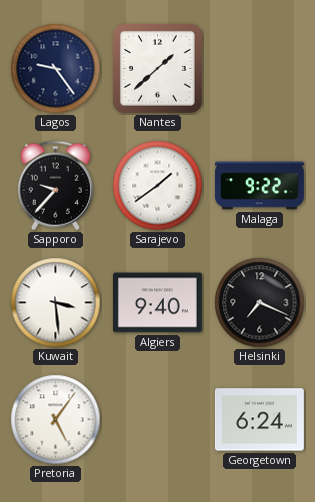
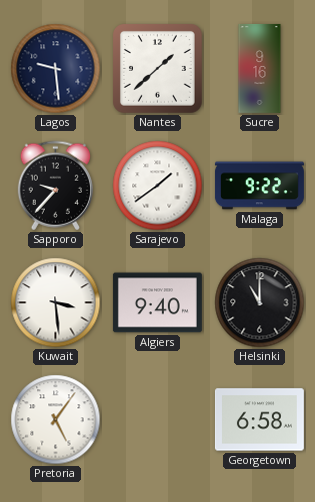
Lagos: 9:24 -> 9:29
Sucre: none -> 9:16
Helsinki: 7:19 -> 11:00
Georgetown: 6:24 -> 6:58
